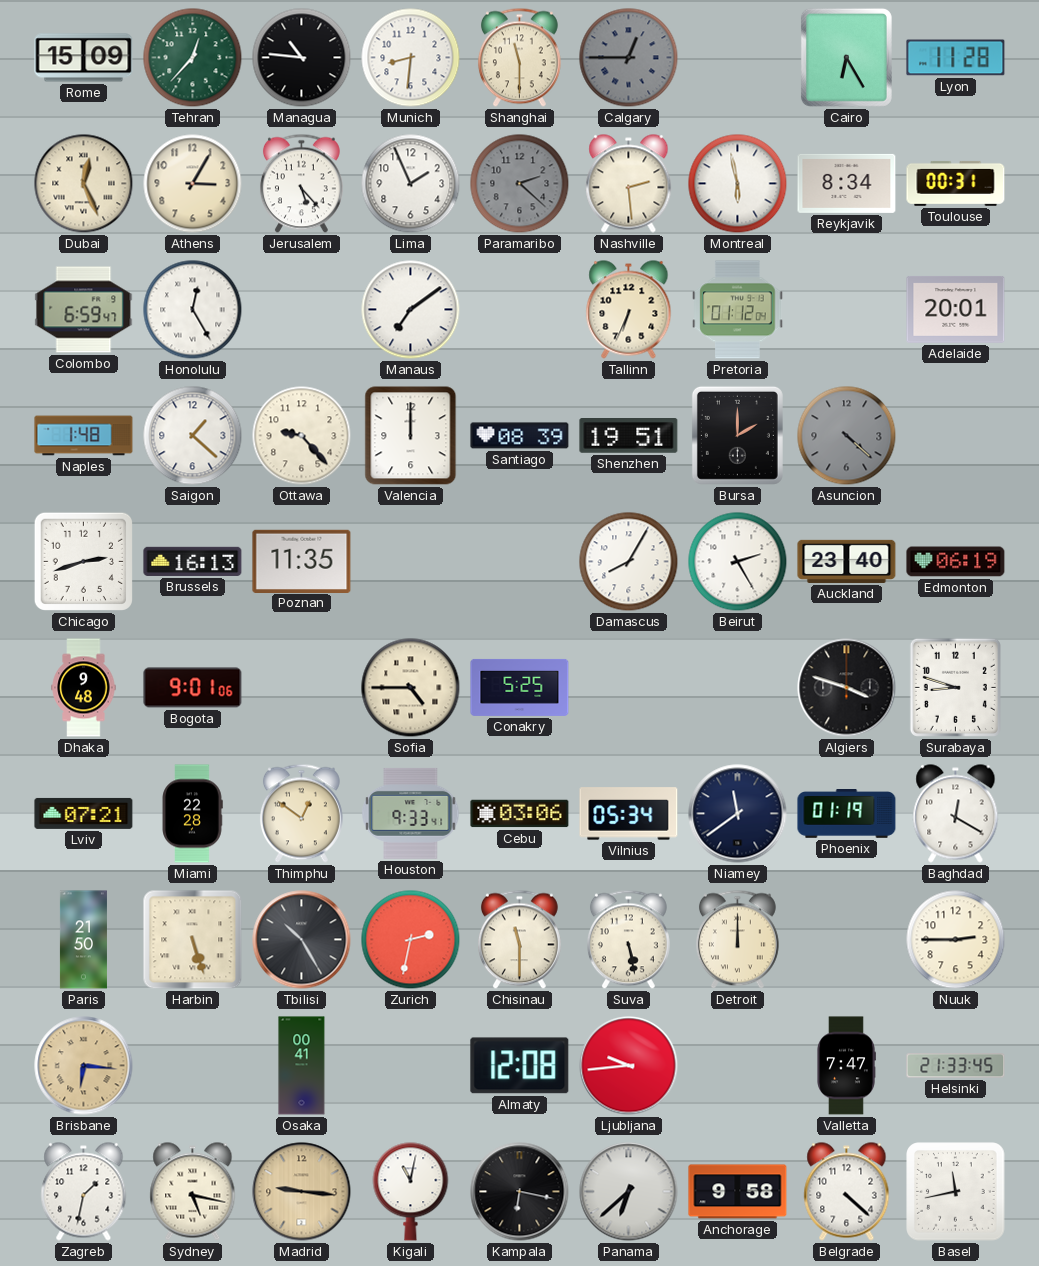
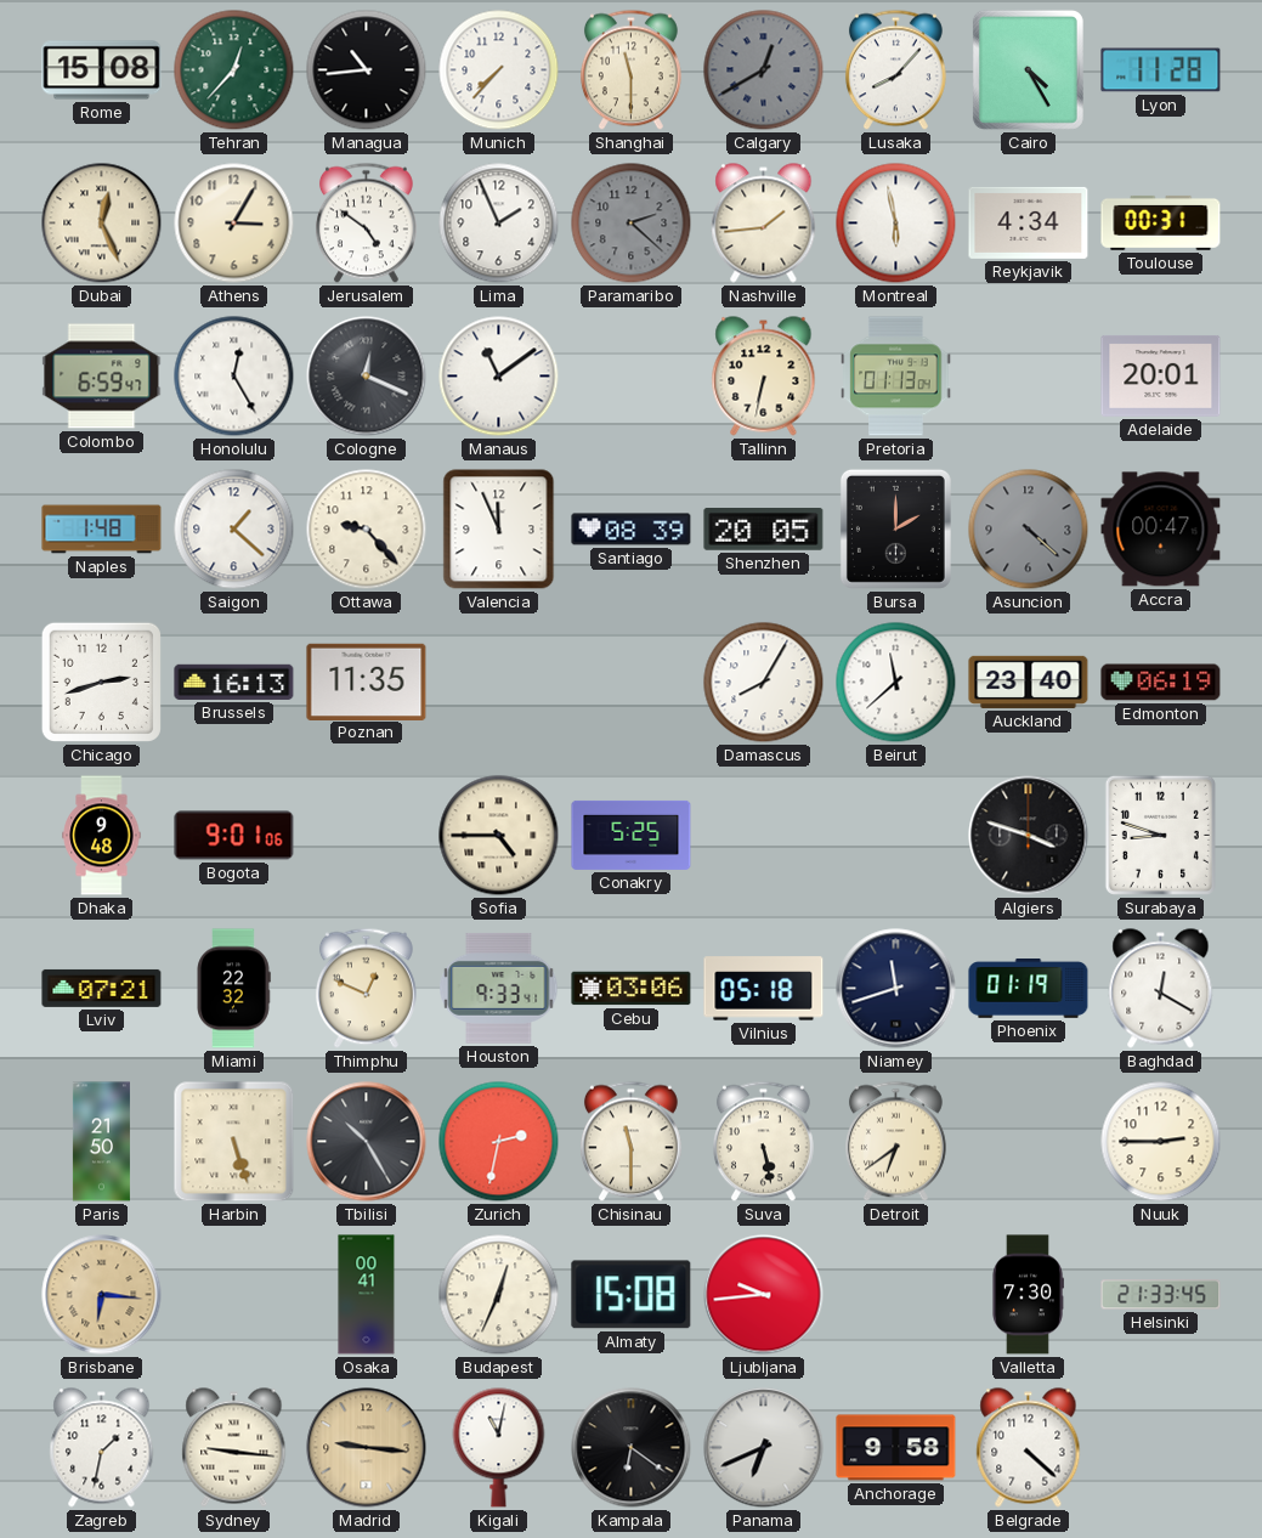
Rome: 15:09 -> 15:08
Managua: 10:46 -> 10:44
Munich: 8:31 -> 7:37
Calgary: 12:45 -> 12:40
Lusaka: none -> 8:07
Cairo: 6:25 -> 4:25
Jerusalem: 5:23 -> 4:51
Nashville: 2:29 -> 1:44
Reykjavik: 8:34 -> 4:34
Cologne: none -> 12:19
Manaus: 7:09 -> 11:09
Tallinn: 6:34 -> 6:32
Pretoria: 01:12 -> 01:13
Valencia: 12:00 -> 11:56
Shenzhen: 19:51 -> 20:05
Accra: none -> 00:47
Beirut: 2:25 -> 11:38
Miami: 22:28 -> 22:32
Thimphu: 12:51 -> 12:49
Vilnius: 05:34 -> 05:18
Niamey: 11:39 -> 11:42
Detroit: 12:00 -> 6:39
Budapest: none -> 12:34
Almaty: 12:08 -> 15:08
Valletta: 7:47 -> 7:30
Sydney: 5:17 -> 9:16
Kampala: 6:17 -> 6:21
Panama: 6:38 -> 6:41
Basel: 11:43 -> none
